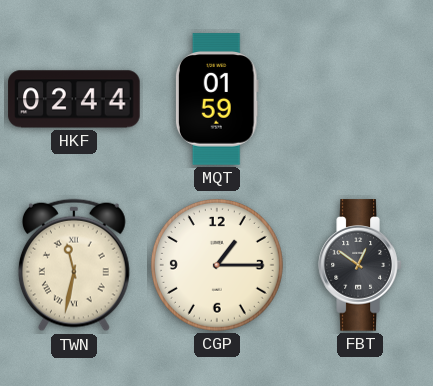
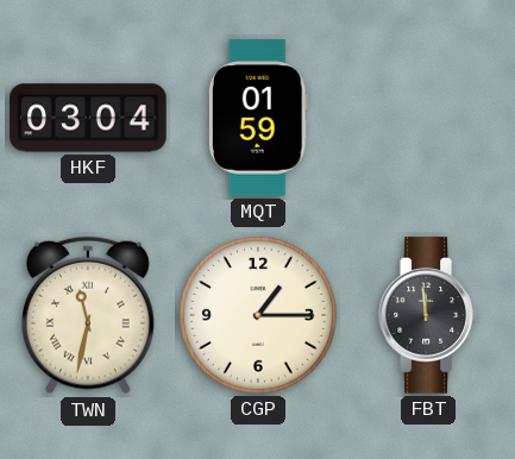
HKF: 02:44 -> 03:04
FBT: 12:51 -> 11:59
